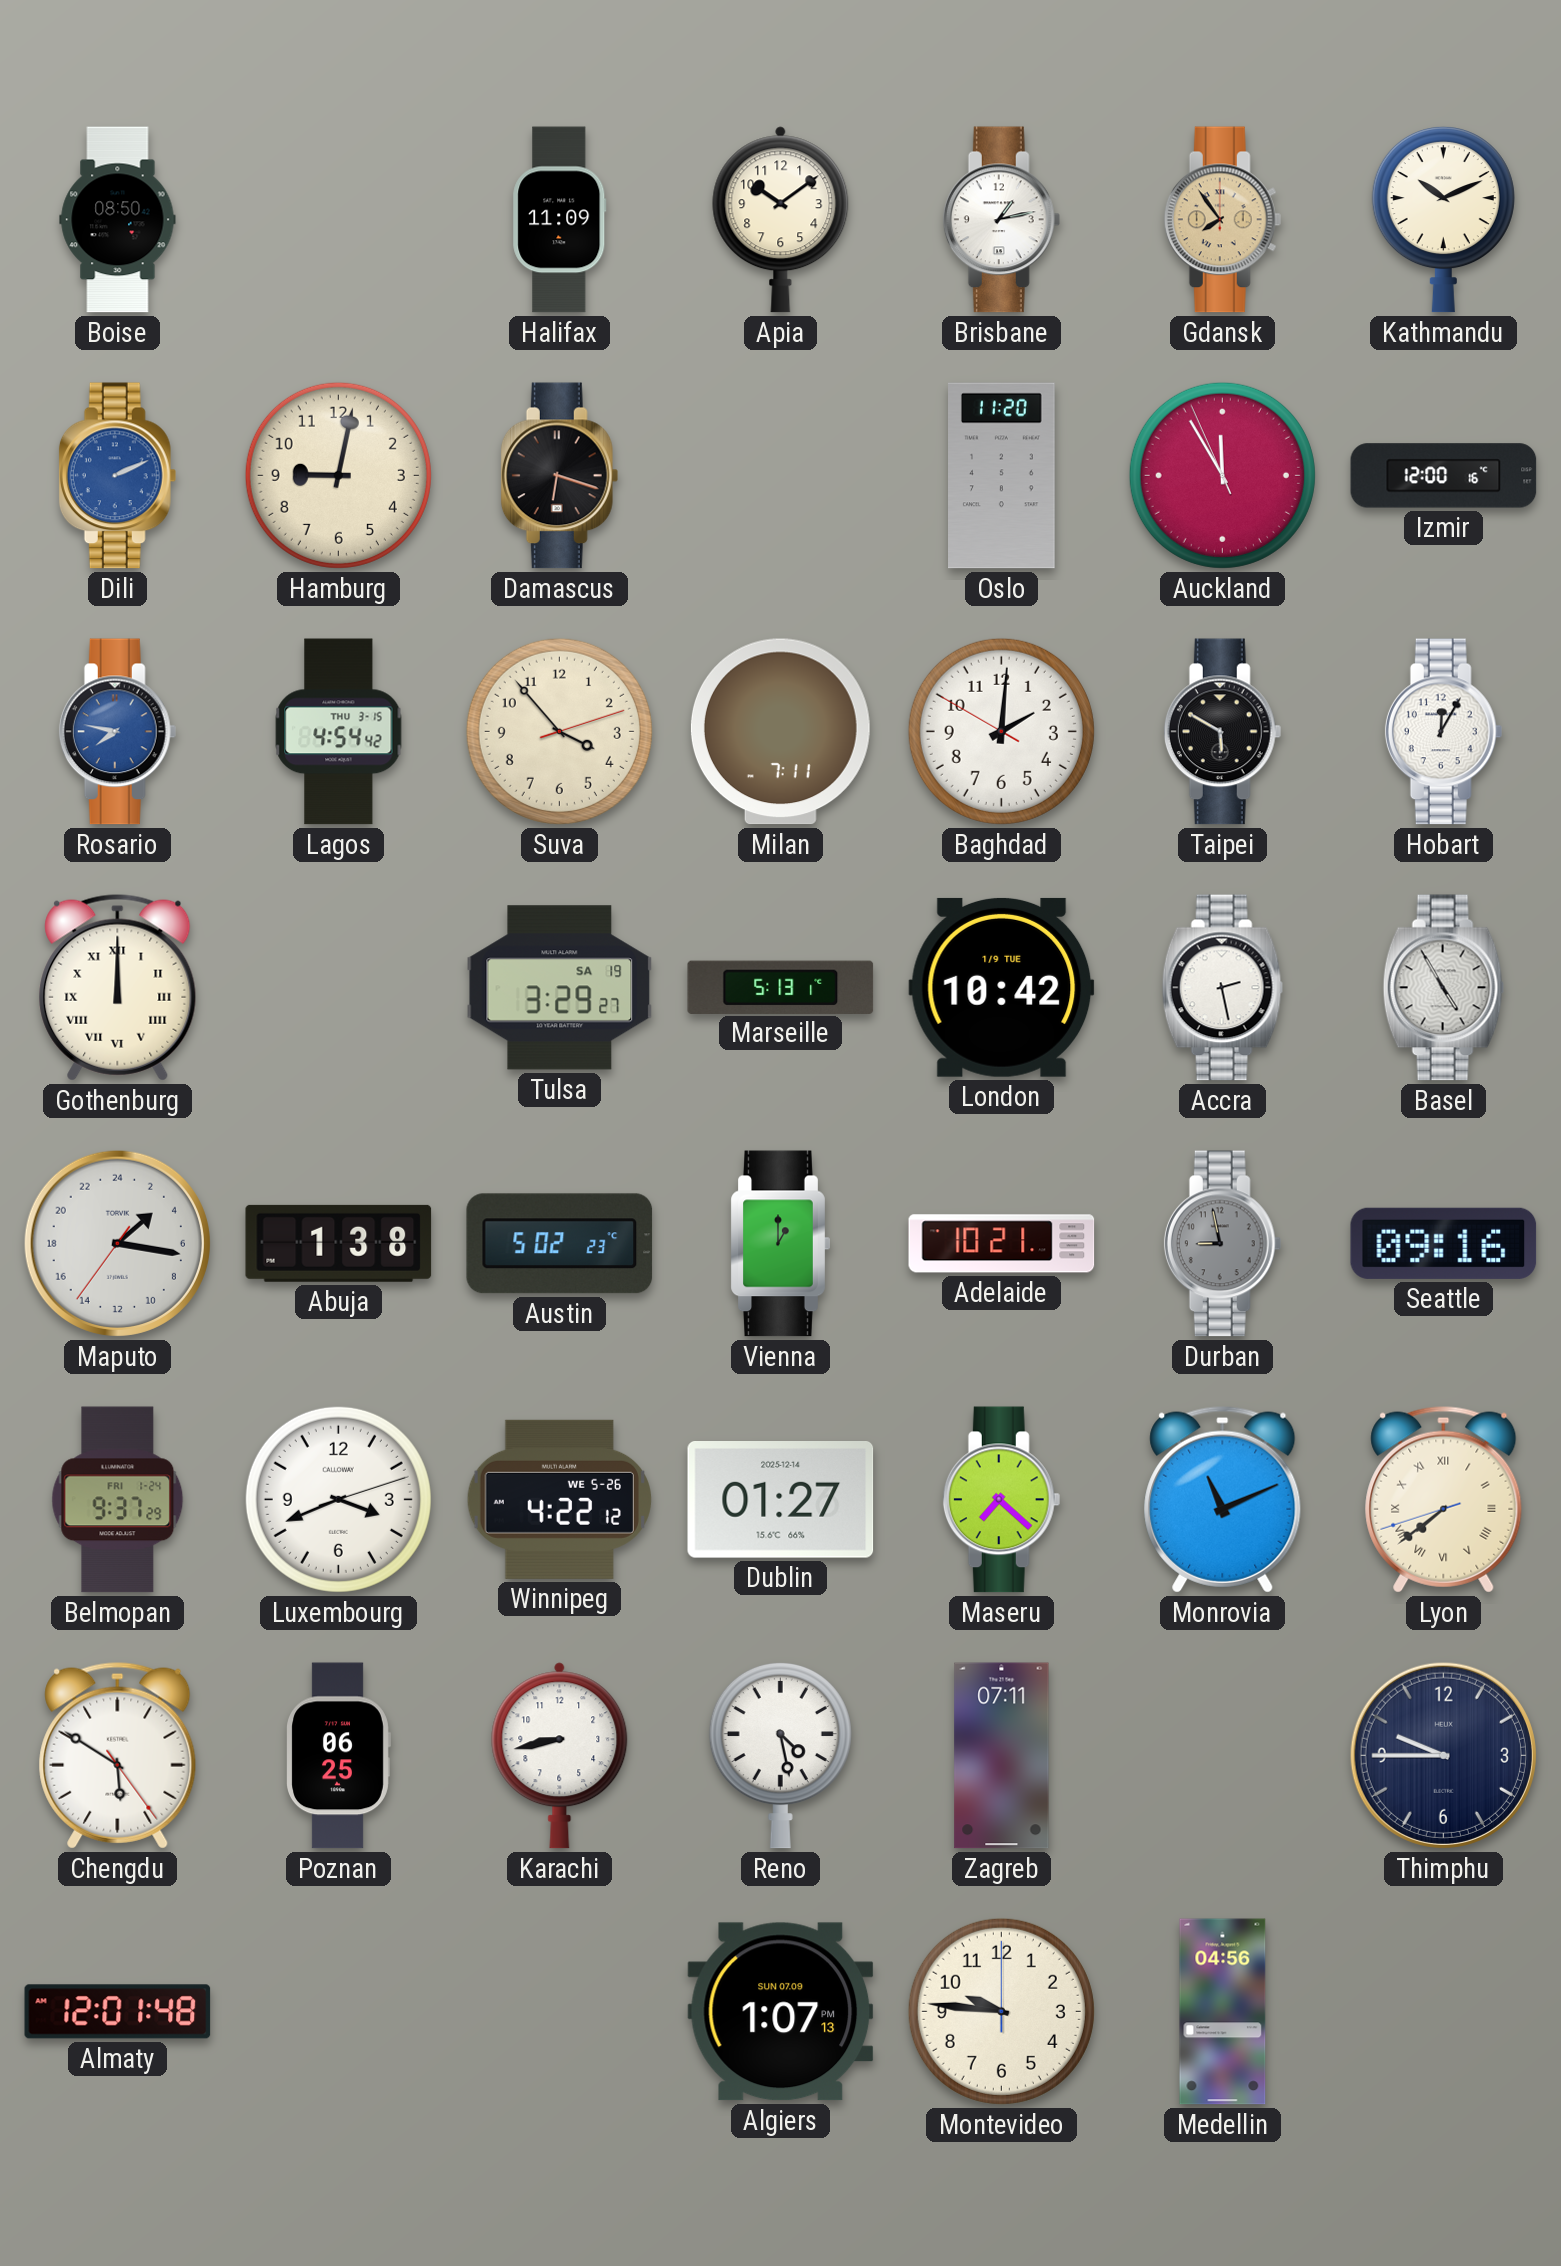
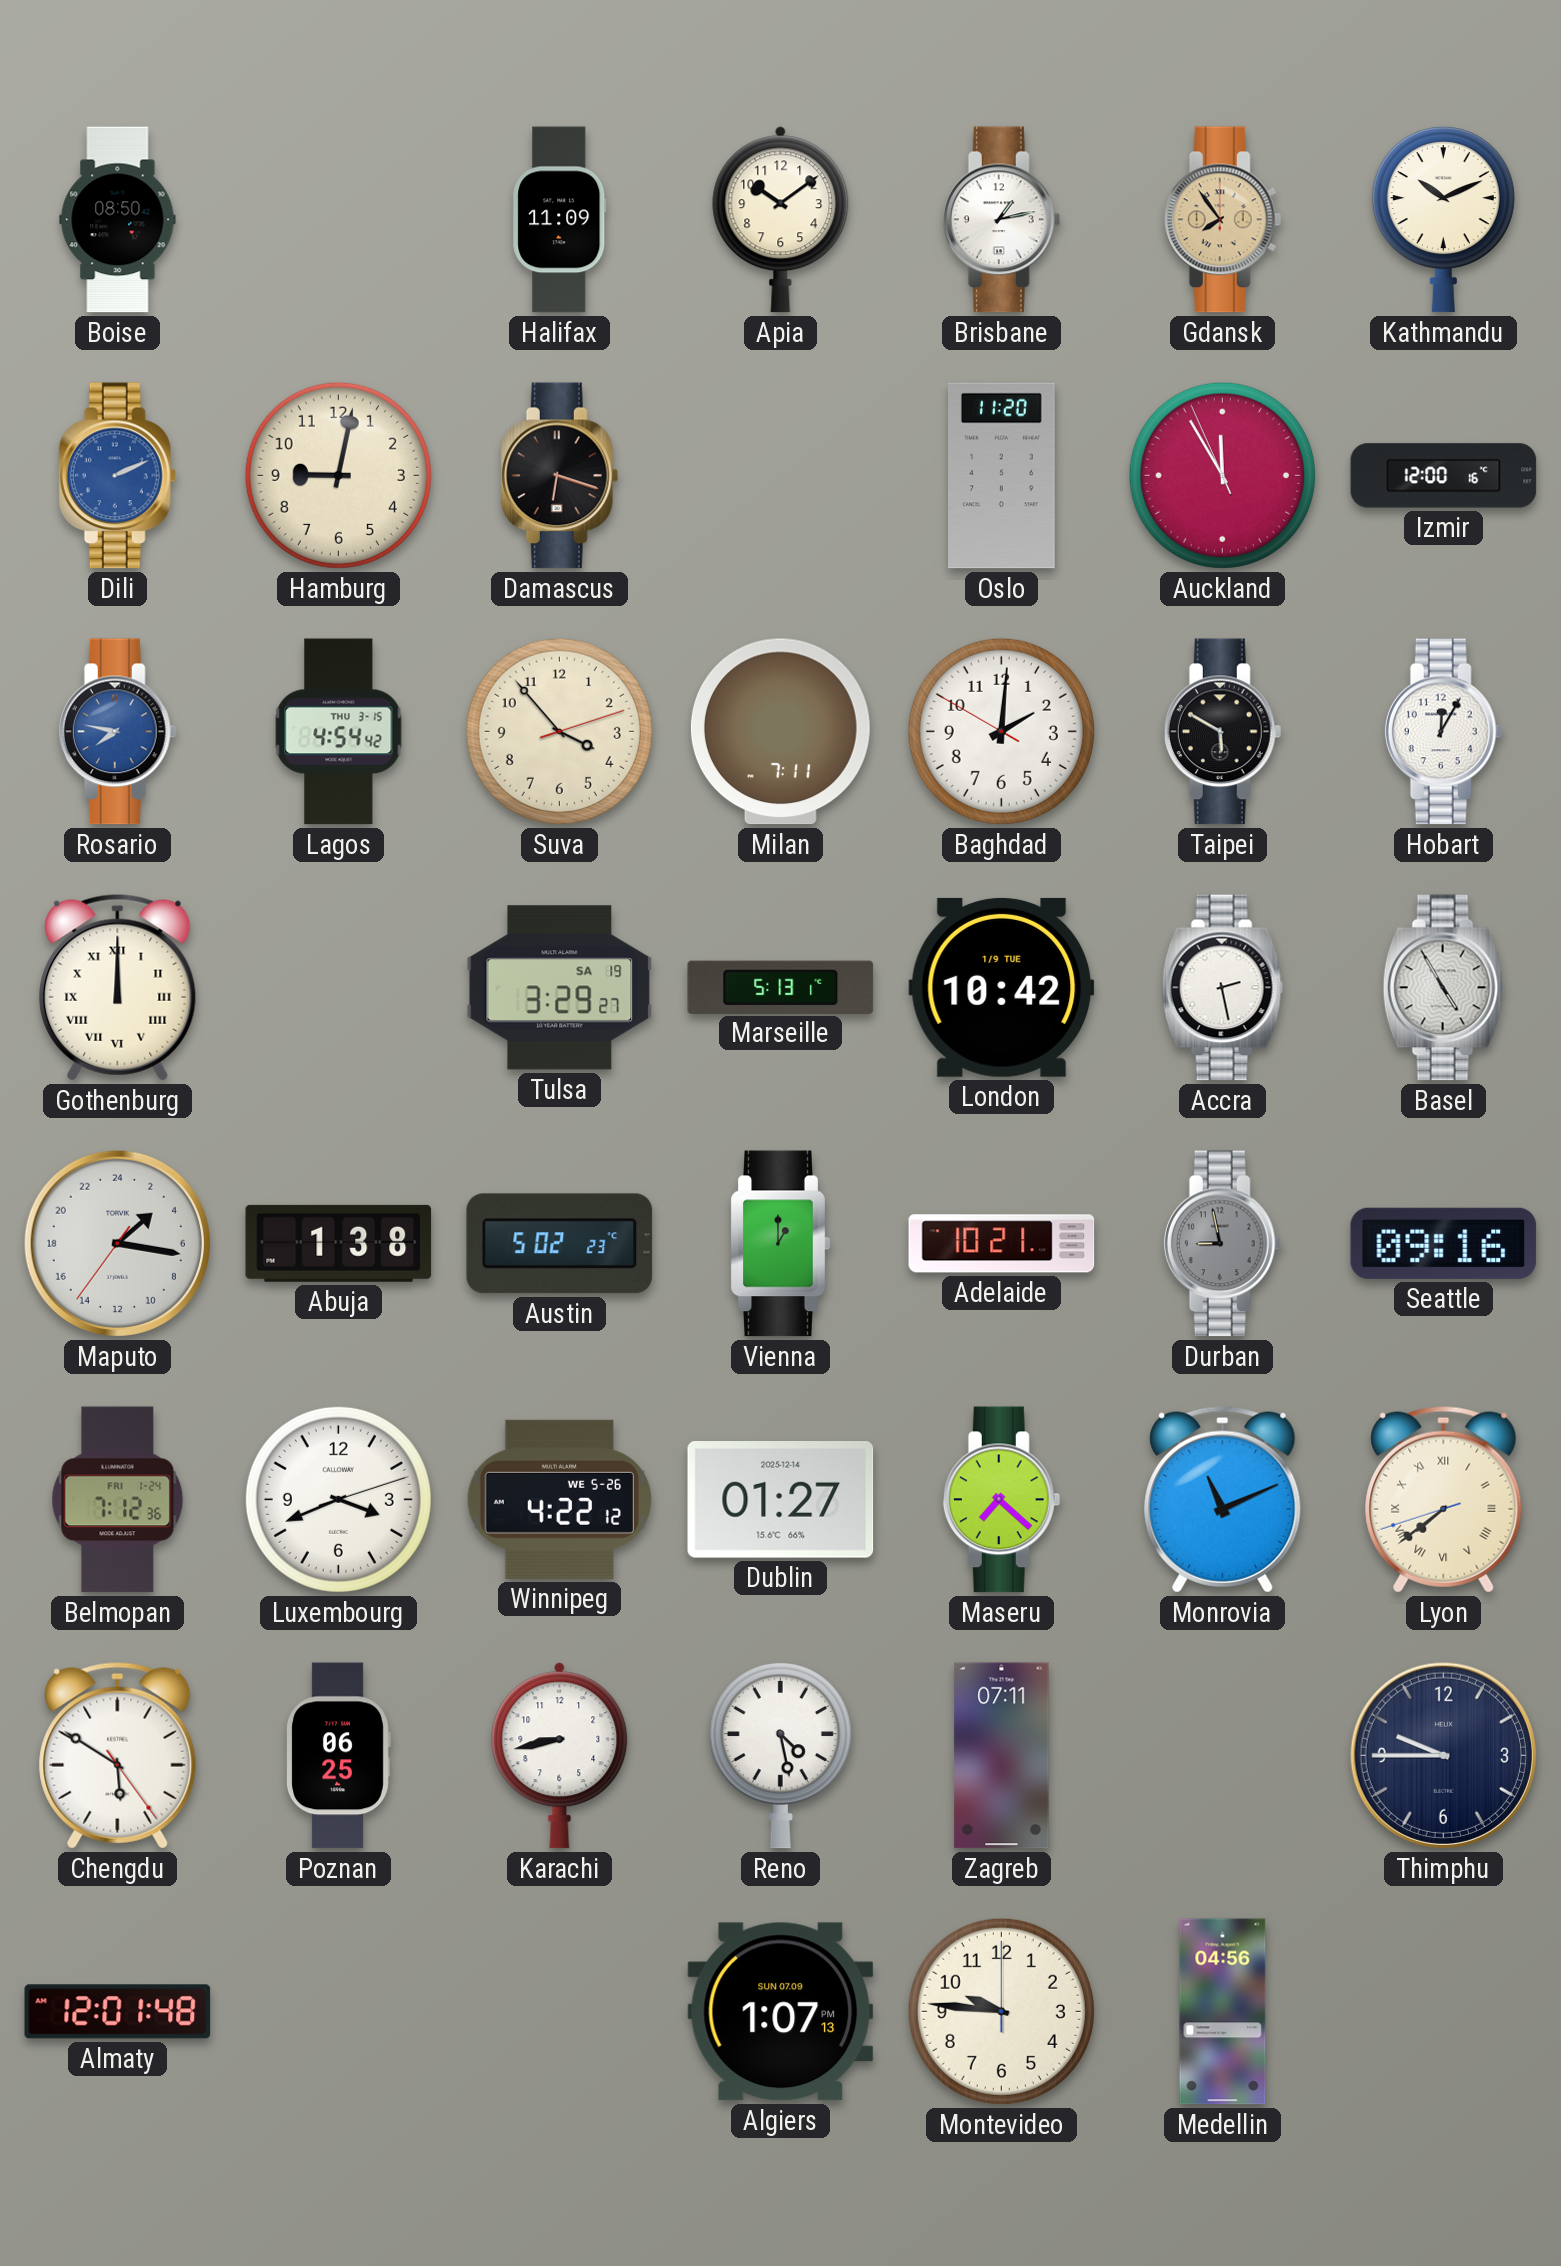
Belmopan: 9:37 -> 7:12
